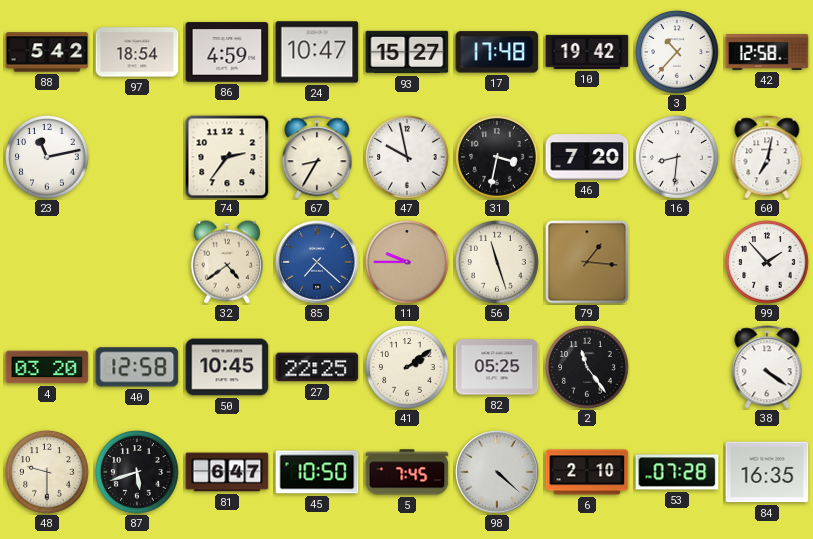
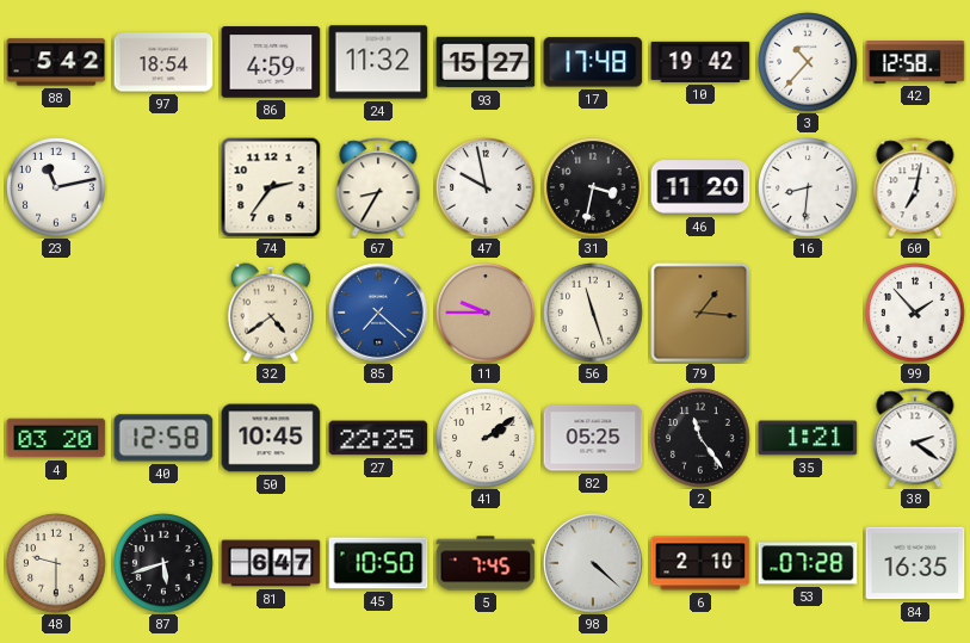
24: 10:47 -> 11:32
46: 7:20 -> 11:20
35: none -> 1:21
38: 4:21 -> 2:21
